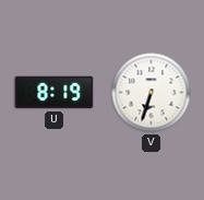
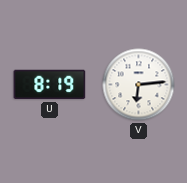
V: 6:33 -> 6:14
